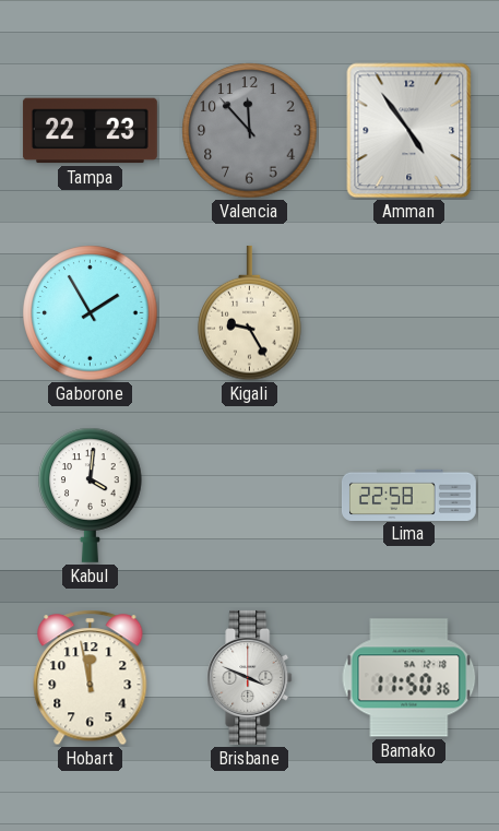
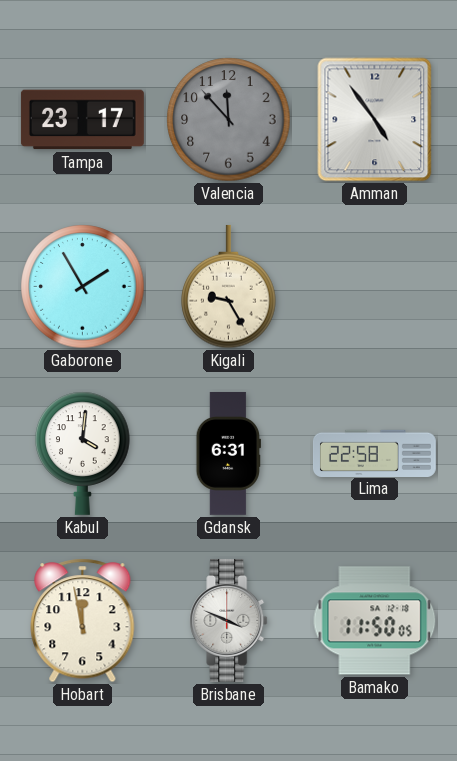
Tampa: 22:23 -> 23:17
Gdansk: none -> 6:31
Bamako: 11:50:36 -> 11:50:05
